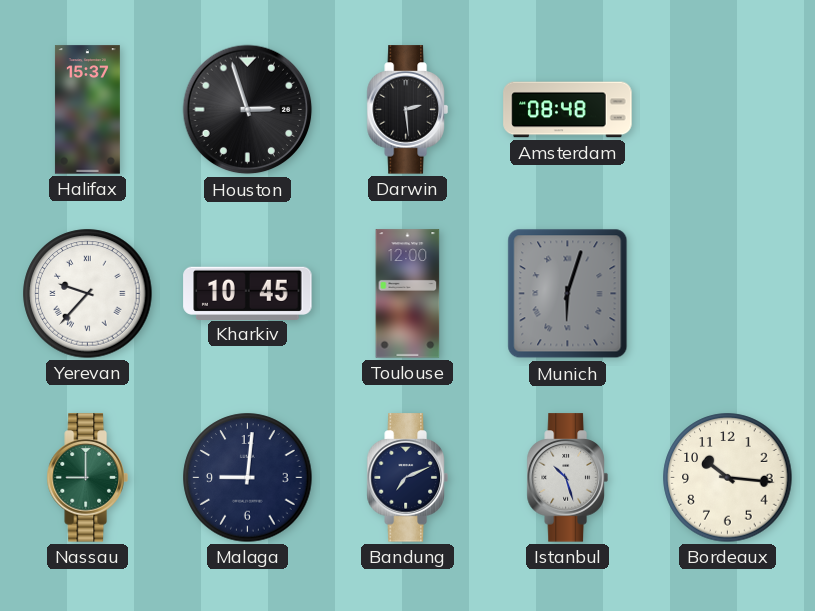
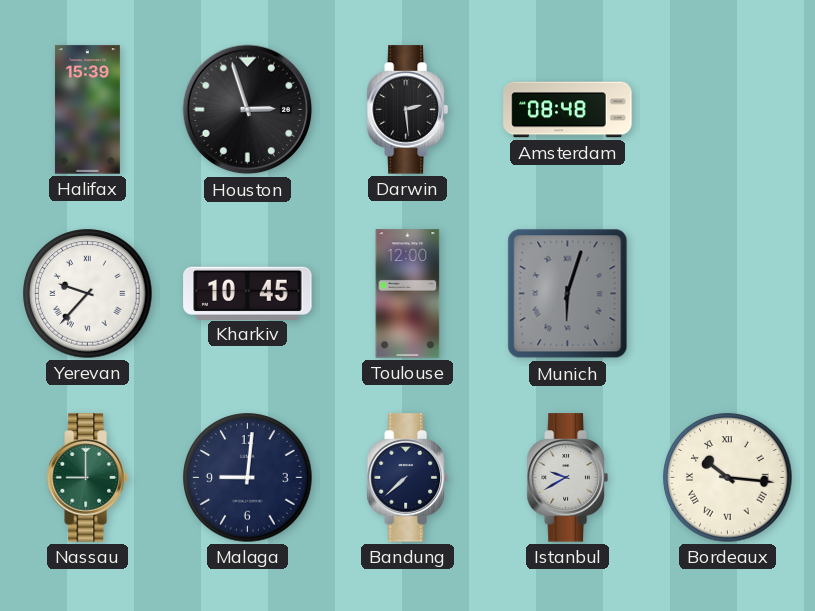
Halifax: 15:37 -> 15:39
Bandung: 7:11 -> 7:38
Istanbul: 10:27 -> 9:40
Bordeaux numerals: Arabic -> Roman
